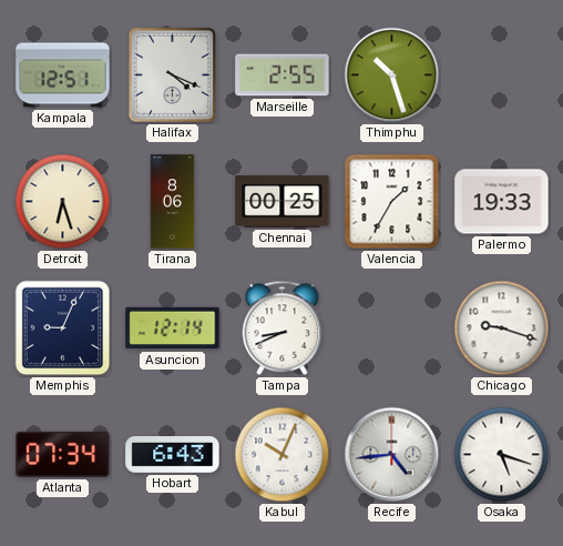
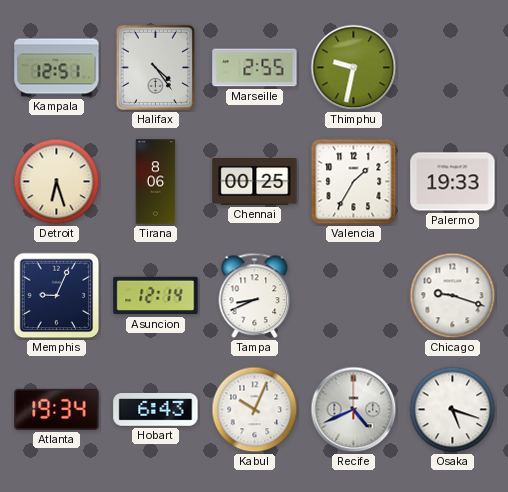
Halifax: 4:19 -> 4:24
Thimphu: 10:27 -> 9:32
Atlanta: 07:34 -> 19:34
Recife: 4:44 -> 4:41
